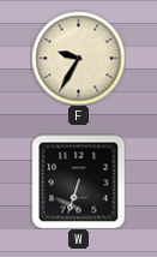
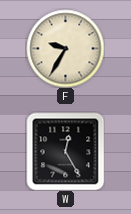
W: 6:33 -> 12:25
